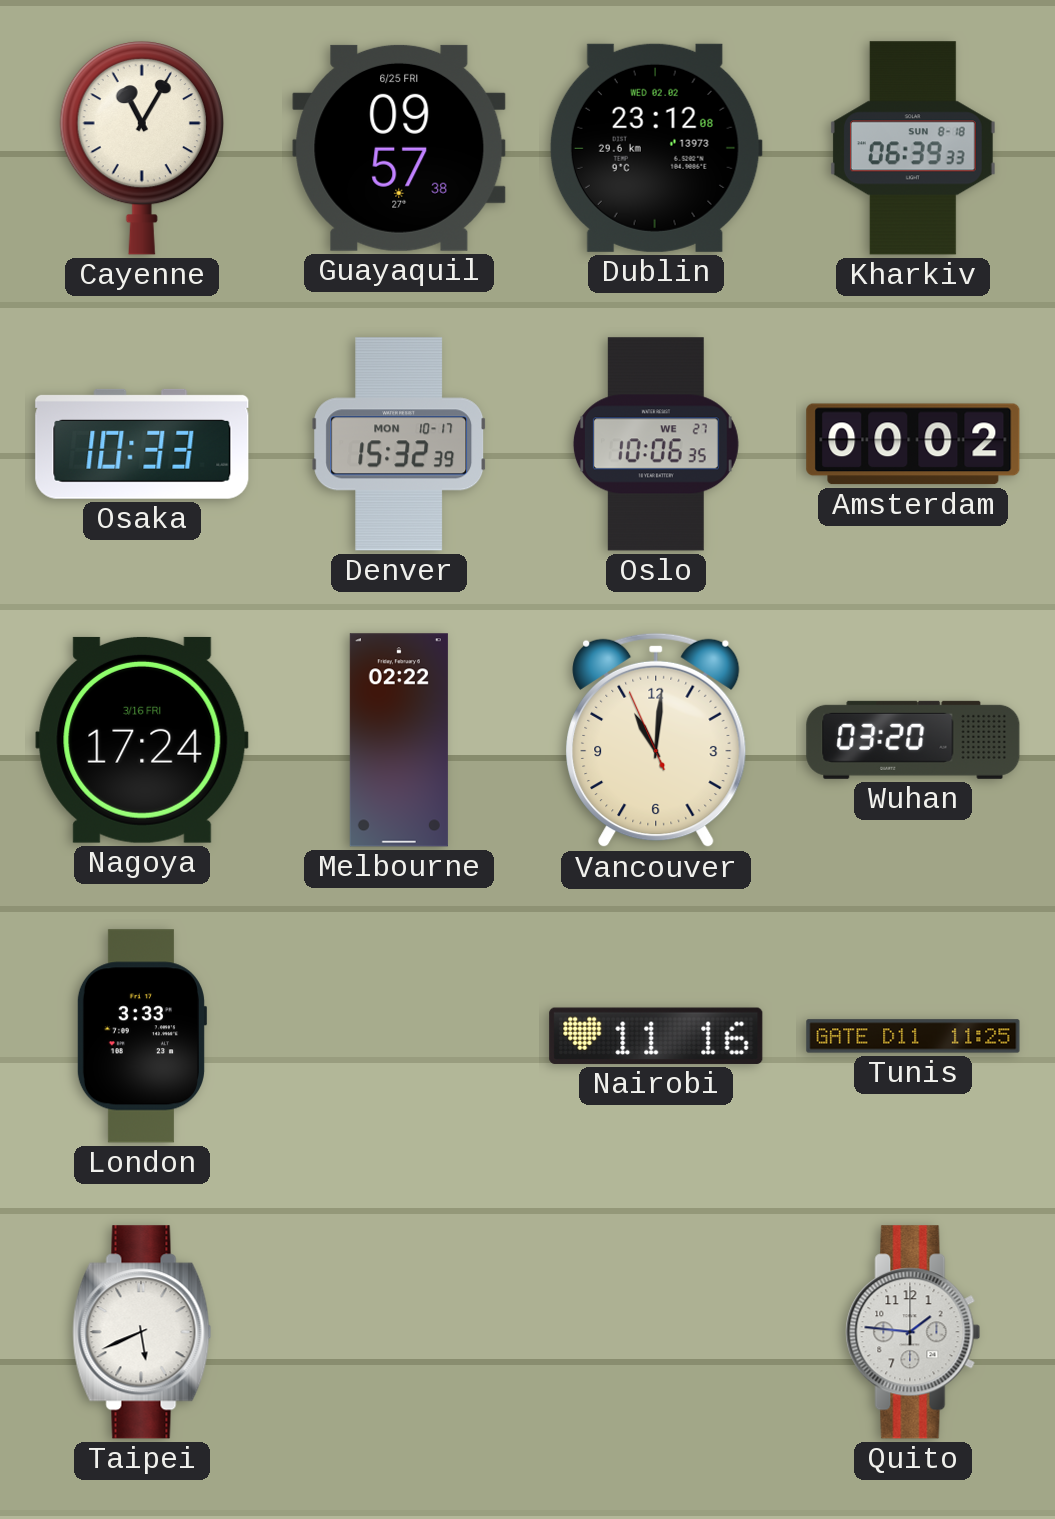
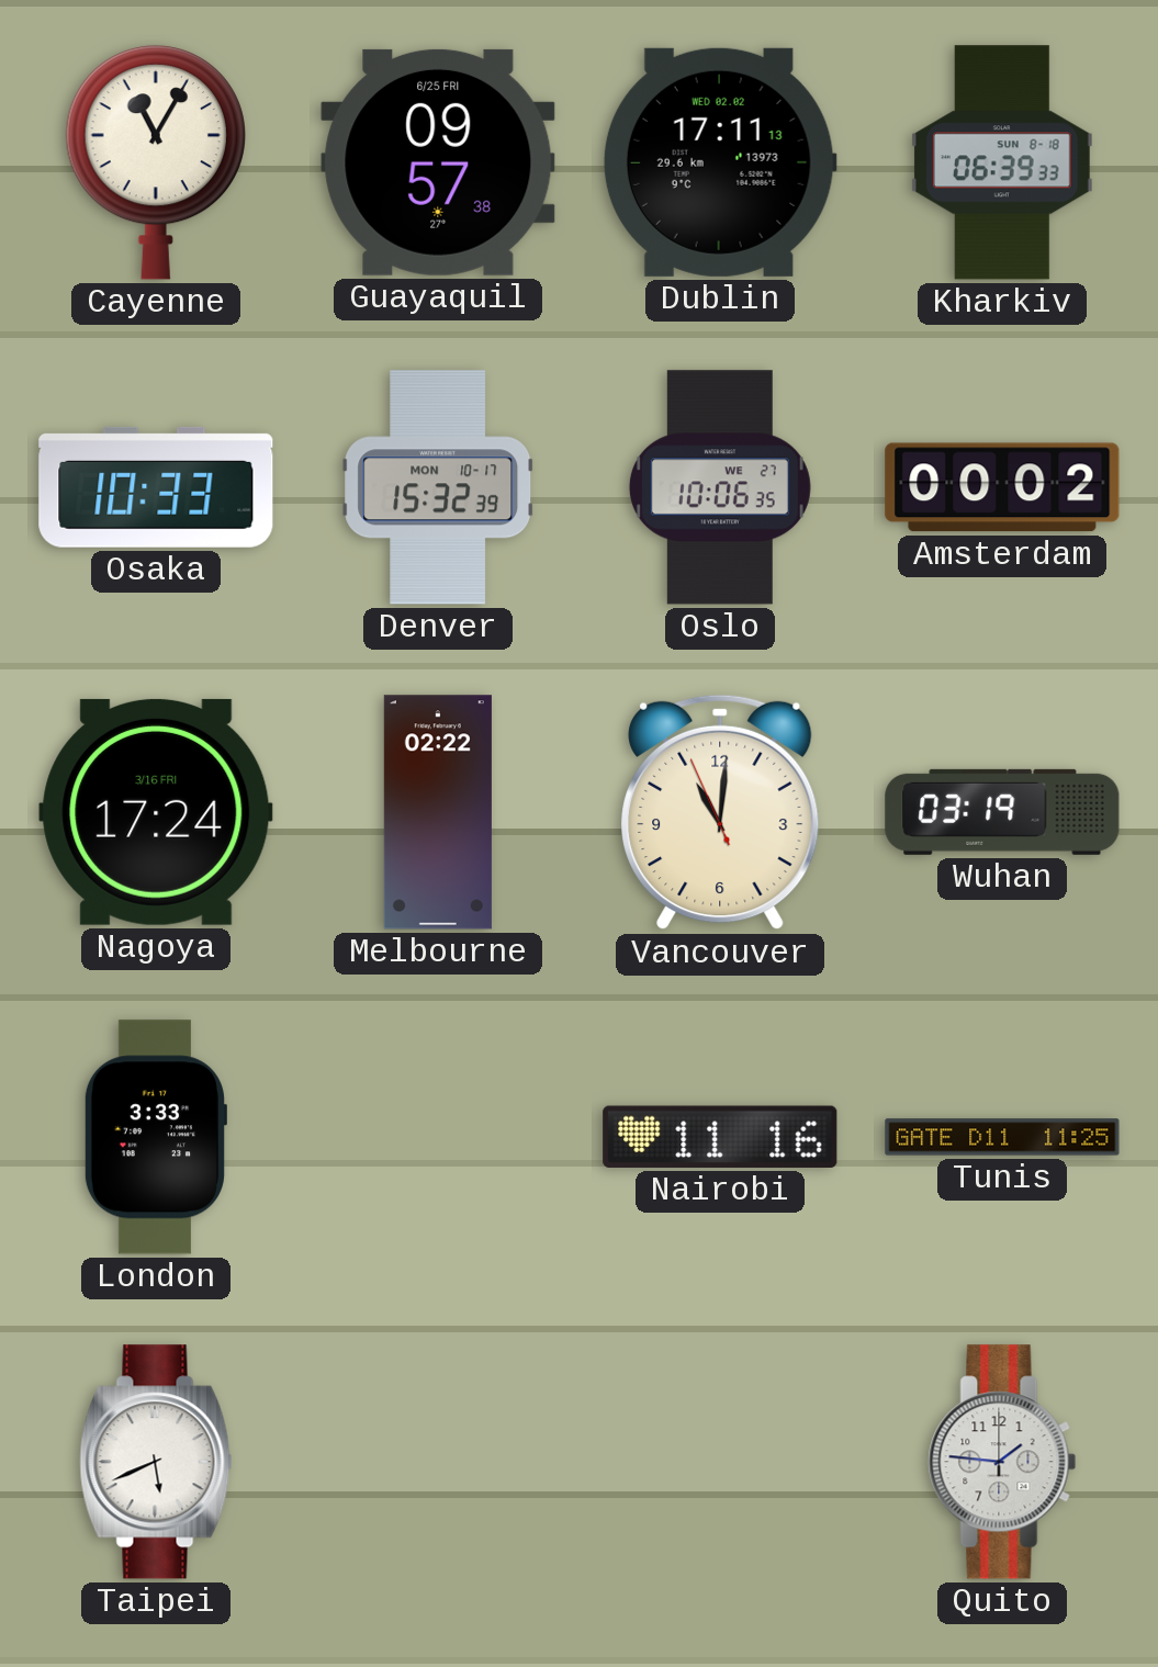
Dublin: 23:12 -> 17:11
Wuhan: 03:20 -> 03:19
